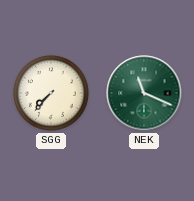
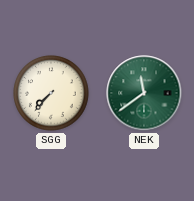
NEK: 11:19 -> 11:39
